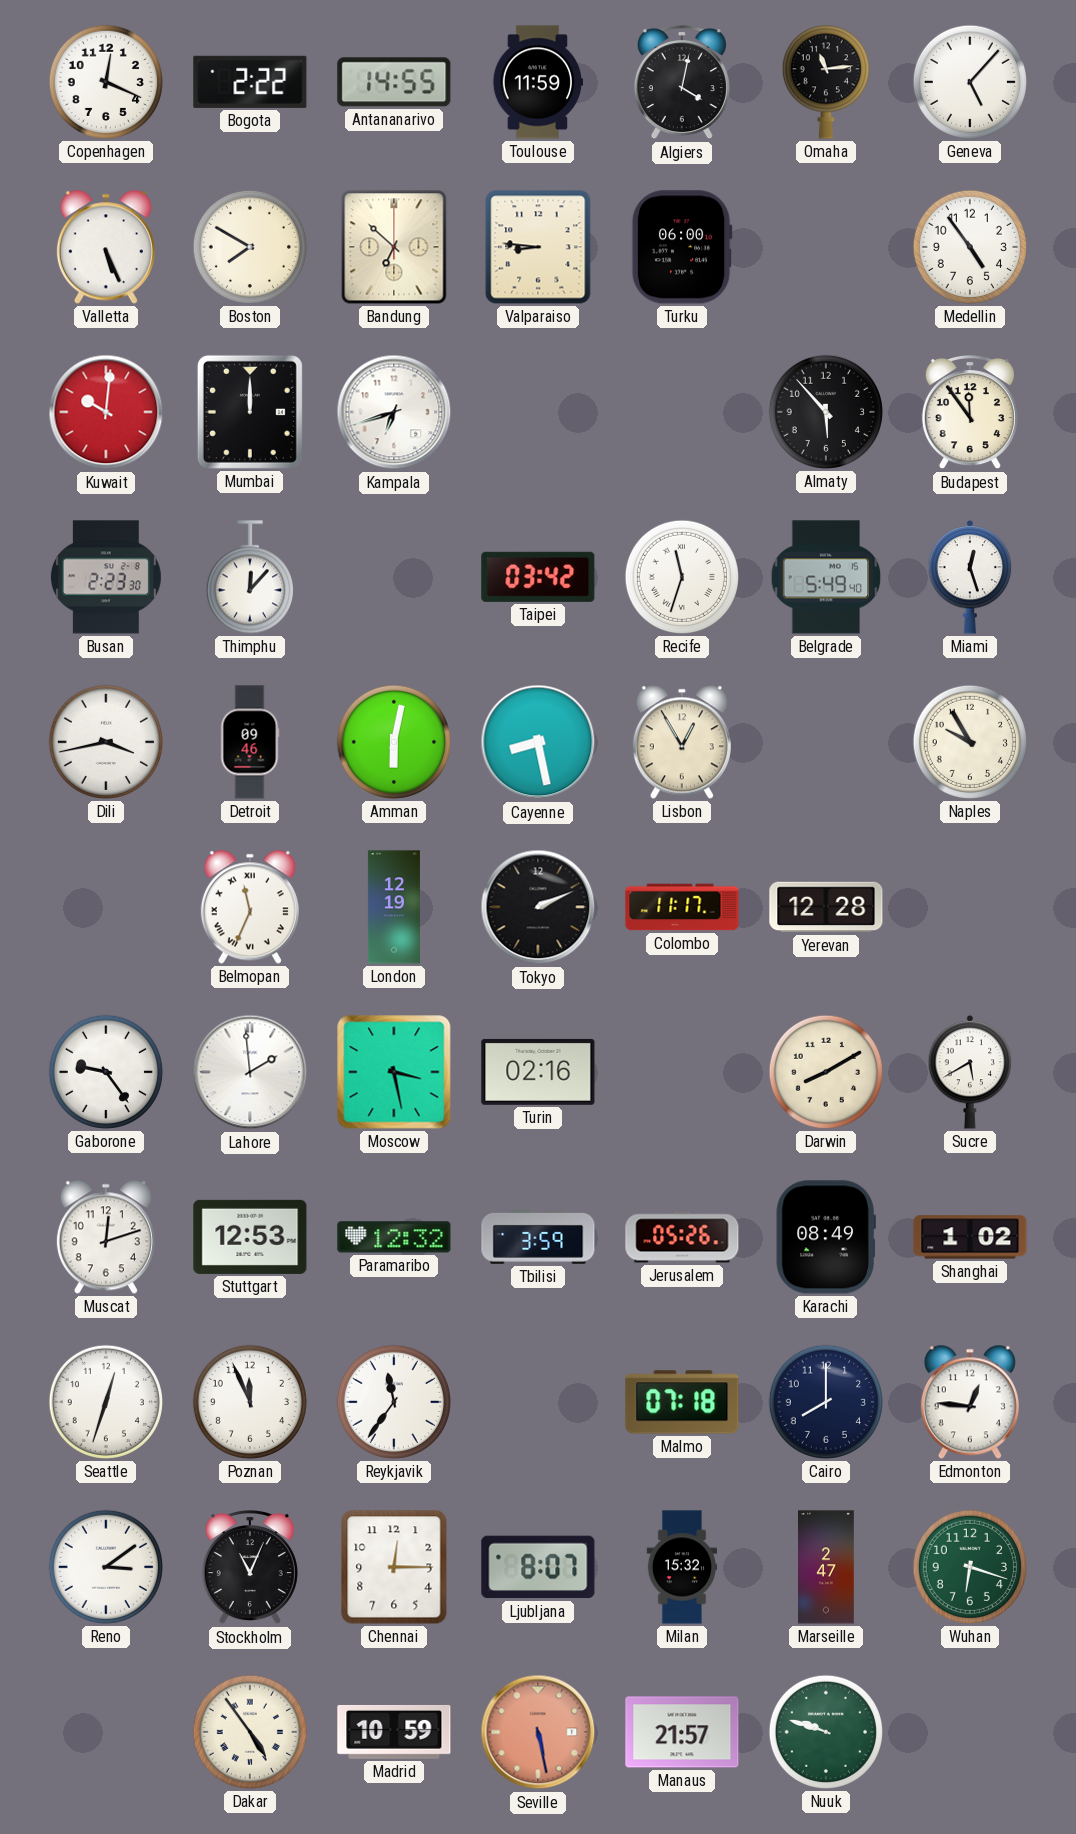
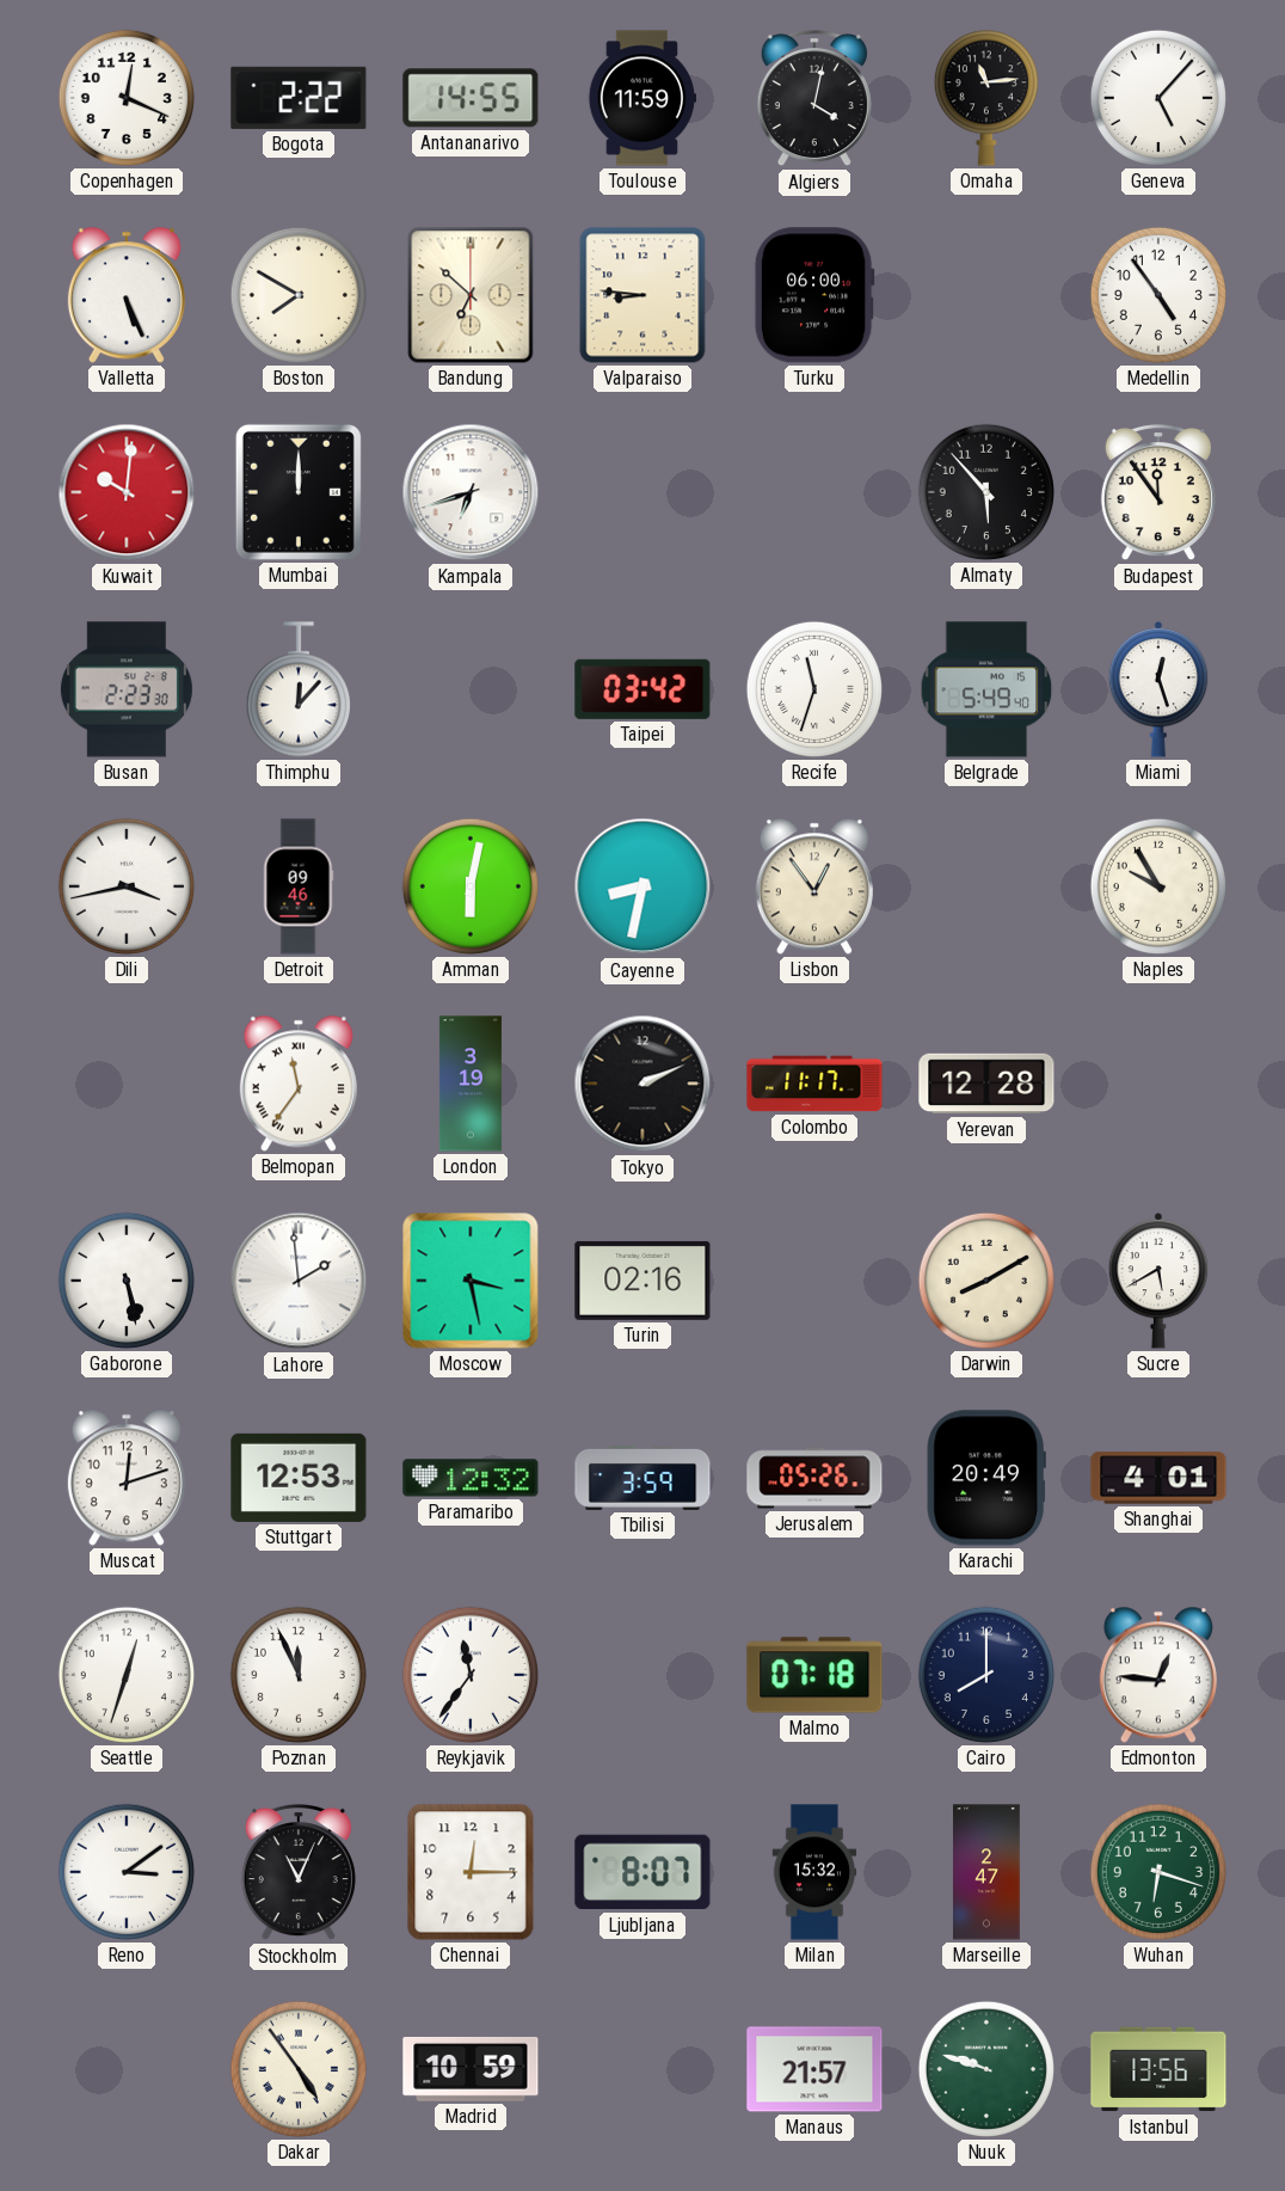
Cayenne: 8:28 -> 8:32
Lisbon: 12:55 -> 12:54
Belmopan: 11:34 -> 11:36
London: 12:19 -> 3:19
Gaborone: 9:24 -> 5:28
Karachi: 08:49 -> 20:49
Shanghai: 1:02 -> 4:01
Seville: 5:28 -> none
Istanbul: none -> 13:56
